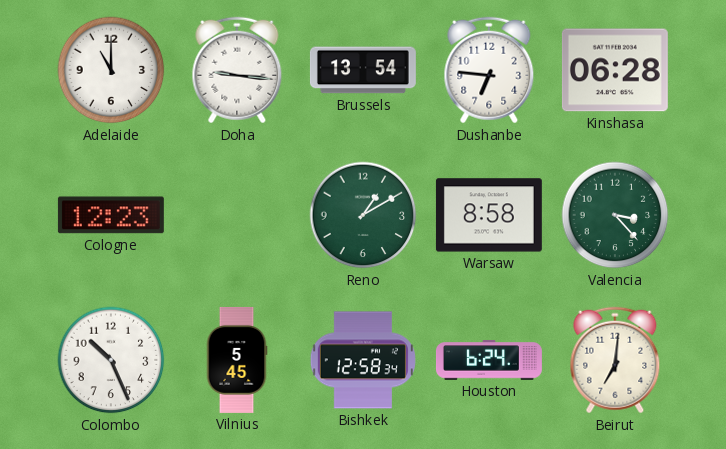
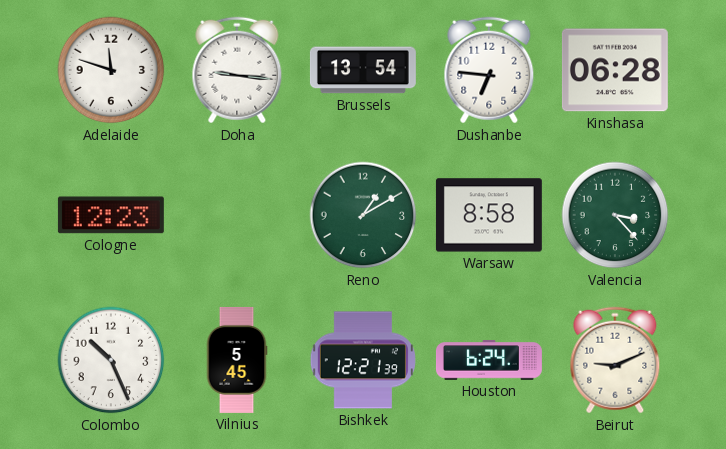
Adelaide: 11:00 -> 11:48
Bishkek: 12:58 -> 12:21
Beirut: 7:01 -> 9:11
